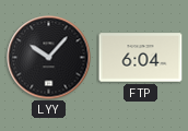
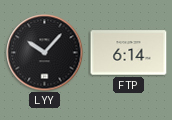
FTP: 6:04 -> 6:14
